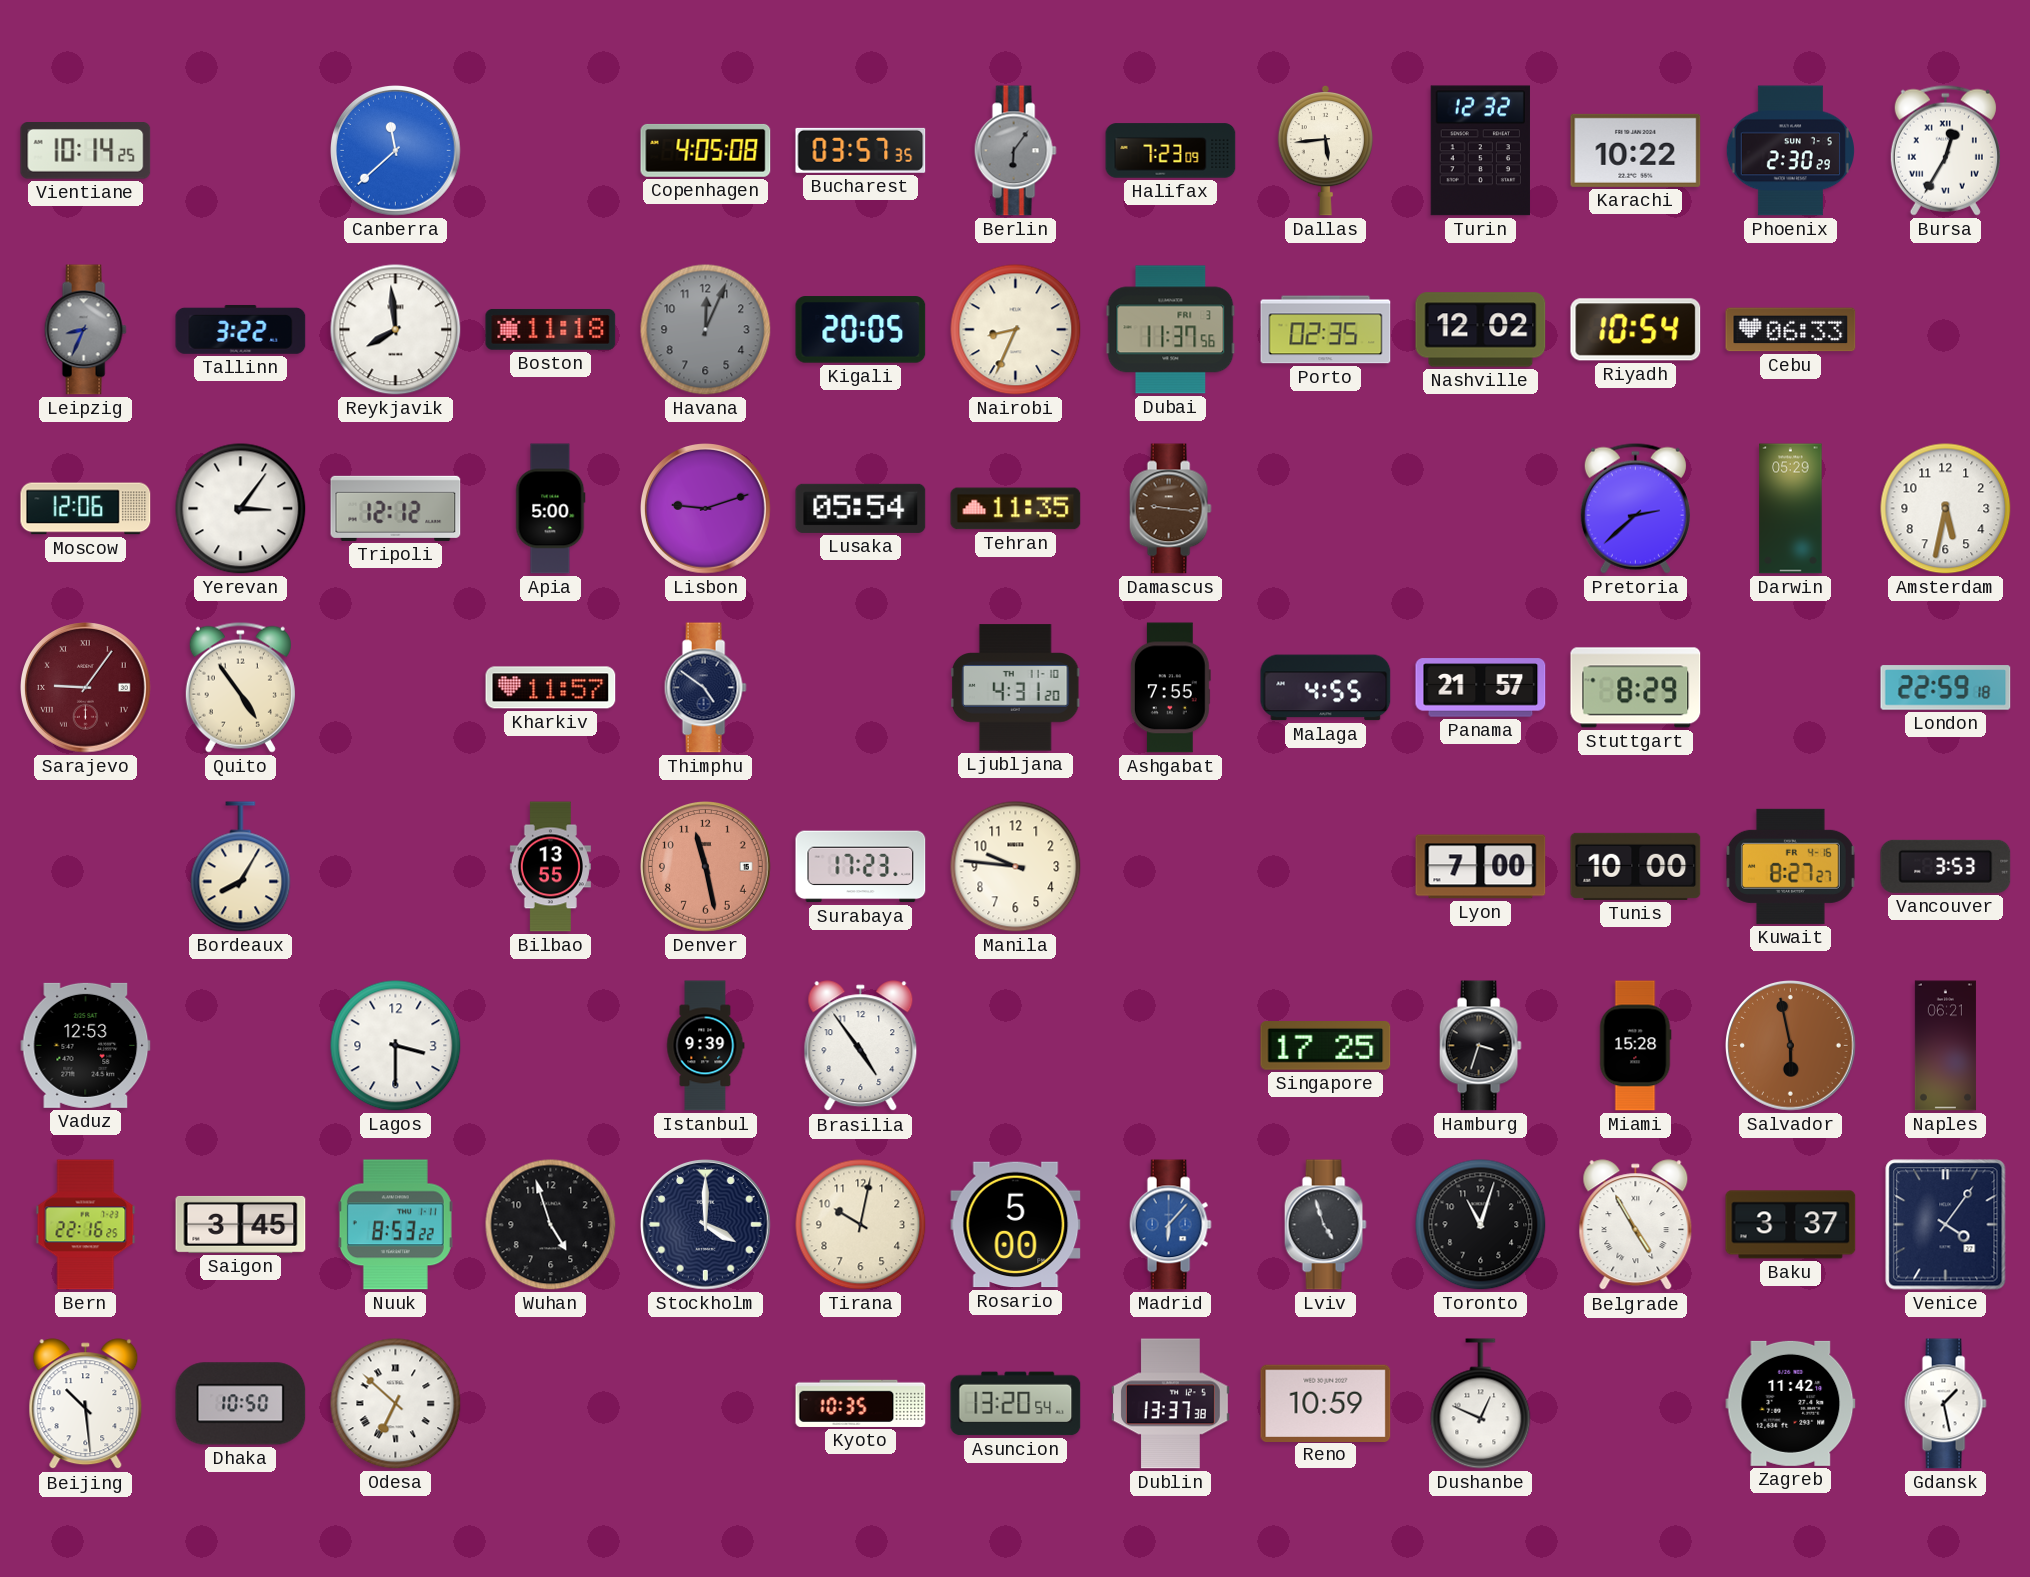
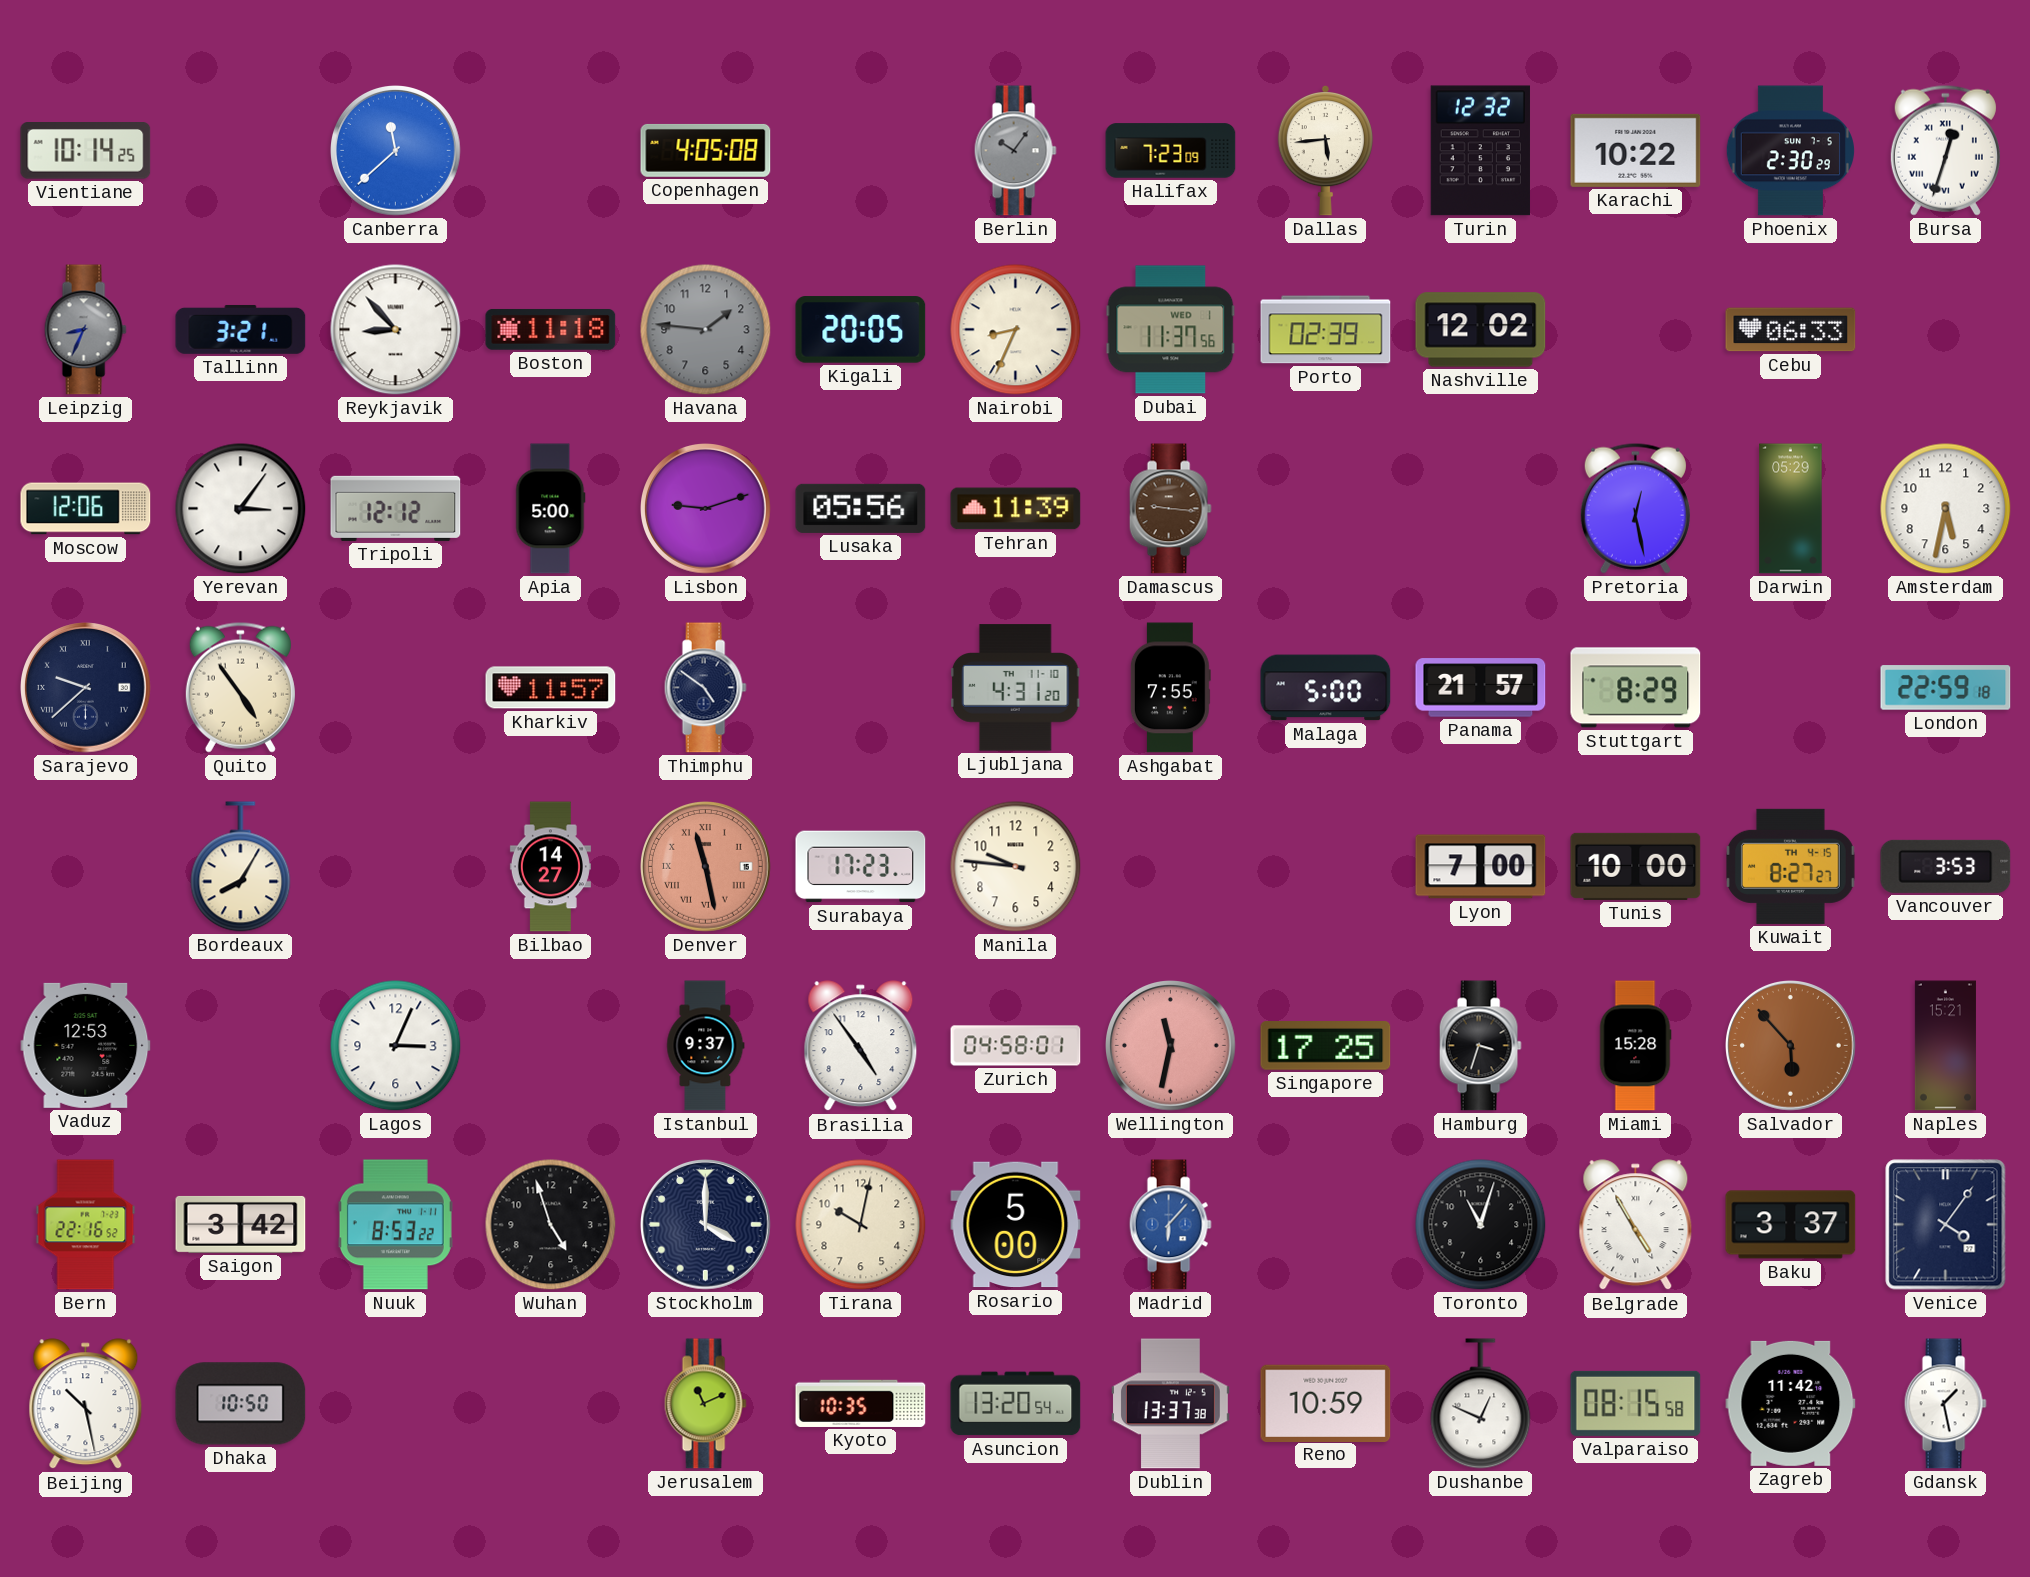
Bucharest: 03:57 -> none
Berlin: 6:06 -> 10:06
Bursa: 12:35 -> 12:33
Tallinn: 3:22 -> 3:21
Reykjavik: 7:59 -> 8:53
Havana: 12:04 -> 1:46
Dubai date: FRI 3 -> WED 1
Porto: 02:35 -> 02:39
Riyadh: 10:54 -> none
Lusaka: 05:54 -> 05:56
Tehran: 11:35 -> 11:39
Pretoria: 2:38 -> 12:28
Sarajevo: 9:06 -> 9:38
Sarajevo dial: burgundy -> navy
Malaga: 4:55 -> 5:00
Bilbao: 13:55 -> 14:27
Denver numerals: Arabic -> Roman
Kuwait date: FR 4-16 -> TH 4-15
Lagos: 3:30 -> 3:04
Istanbul: 9:39 -> 9:37
Zurich: none -> 04:58
Wellington: none -> 11:32
Salvador: 5:58 -> 5:53
Naples: 06:21 -> 15:21
Bern: 22:16:25 -> 22:16:52
Saigon: 3:45 -> 3:42
Lviv: 4:57 -> none
Beijing: 10:29 -> 10:28
Odesa: 6:52 -> none
Jerusalem: none -> 11:11
Valparaiso: none -> 08:15
